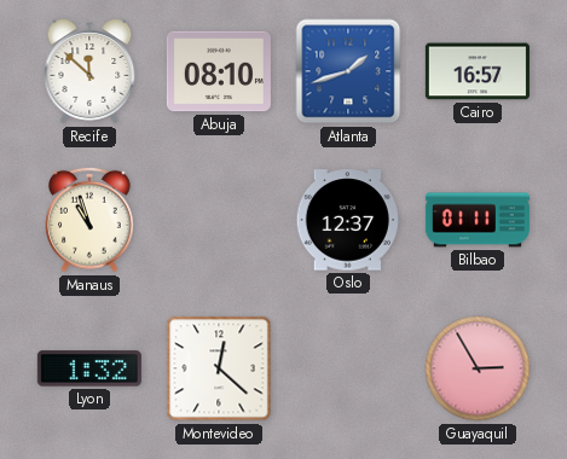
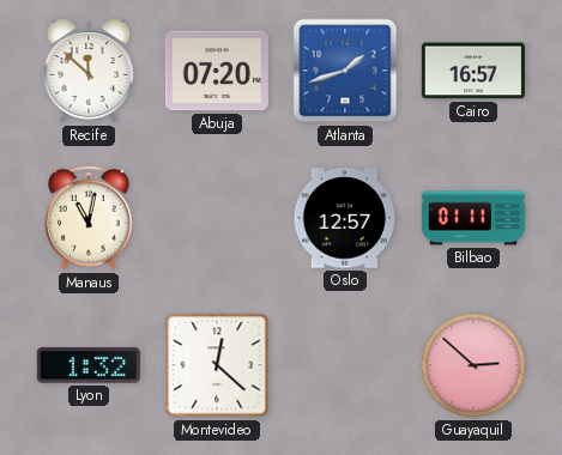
Abuja: 08:10 -> 07:20
Manaus: 10:57 -> 11:02
Oslo: 12:37 -> 12:57
Guayaquil: 2:55 -> 2:52
